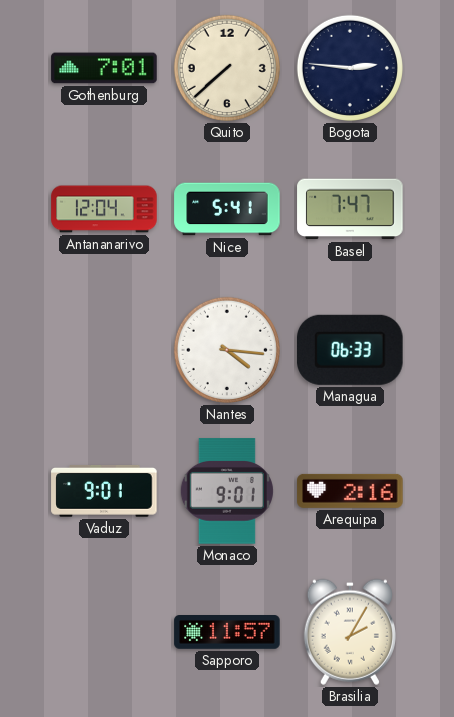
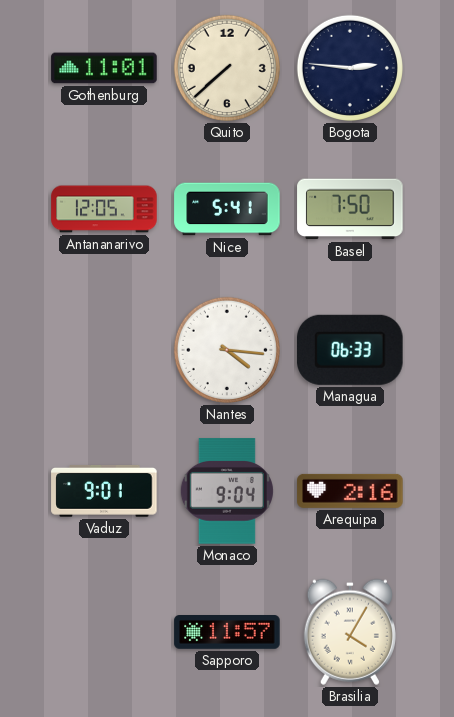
Gothenburg: 7:01 -> 11:01
Antananarivo: 12:04 -> 12:05
Basel: 7:47 -> 7:50
Monaco: 9:01 -> 9:04
Brasilia: 2:05 -> 4:05
